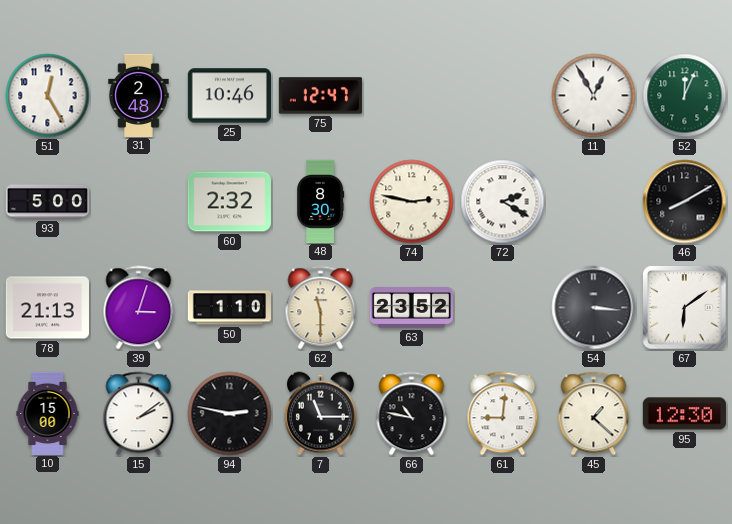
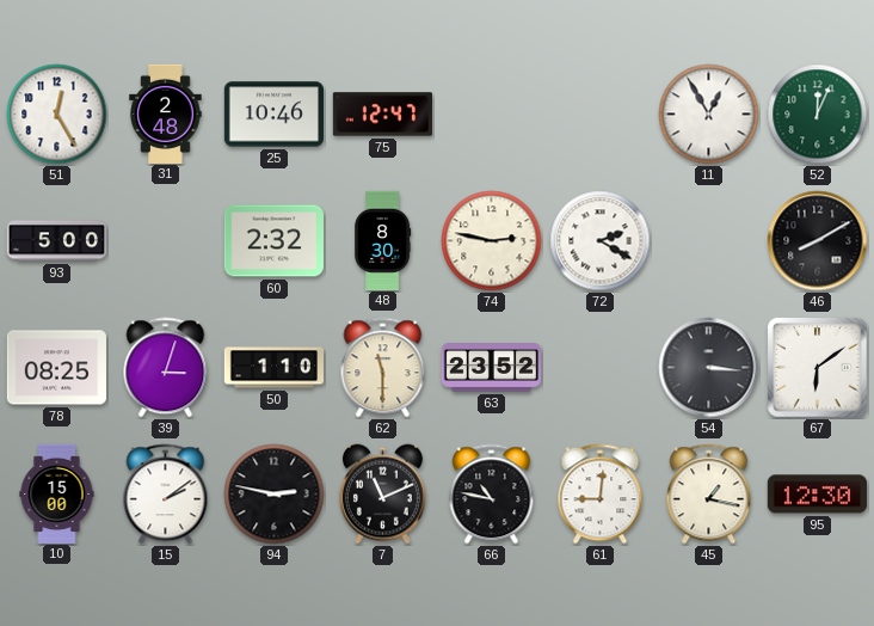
78: 21:13 -> 08:25
7: 11:15 -> 11:11
45: 1:22 -> 1:17
